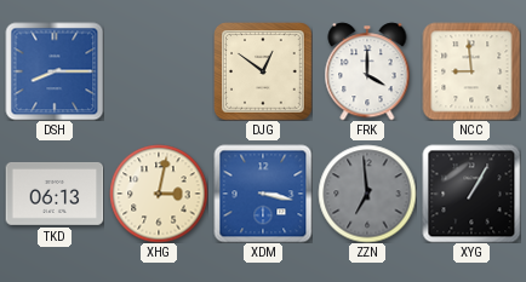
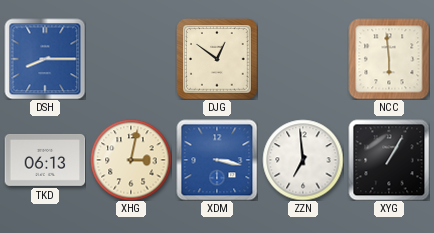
FRK: 4:00 -> none
NCC: 8:59 -> 5:59
ZZN dial: grey -> white
